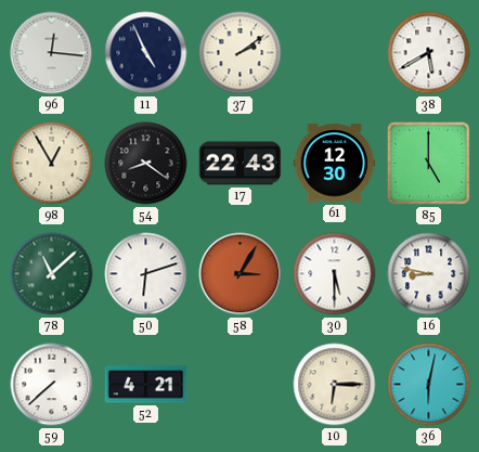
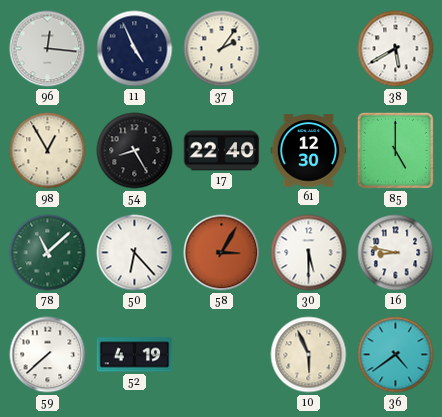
37: 2:09 -> 2:06
54: 8:21 -> 8:25
17: 22:43 -> 22:40
50: 6:12 -> 6:23
52: 4:21 -> 4:19
10: 6:15 -> 5:56
36: 6:02 -> 4:39
